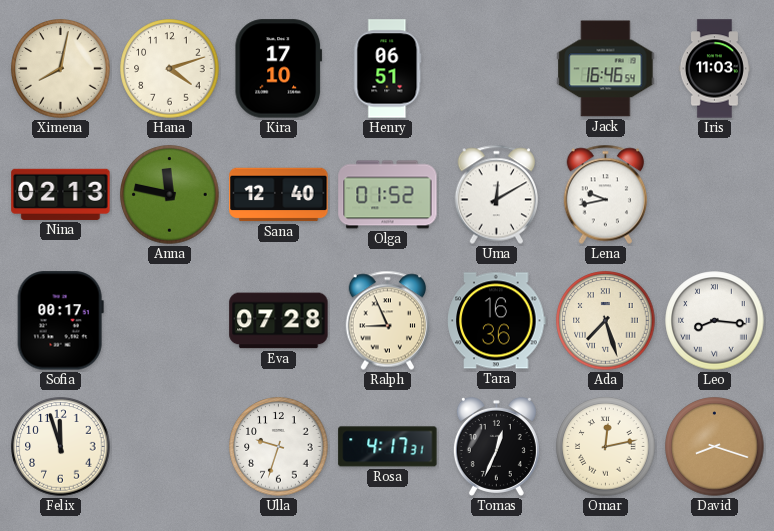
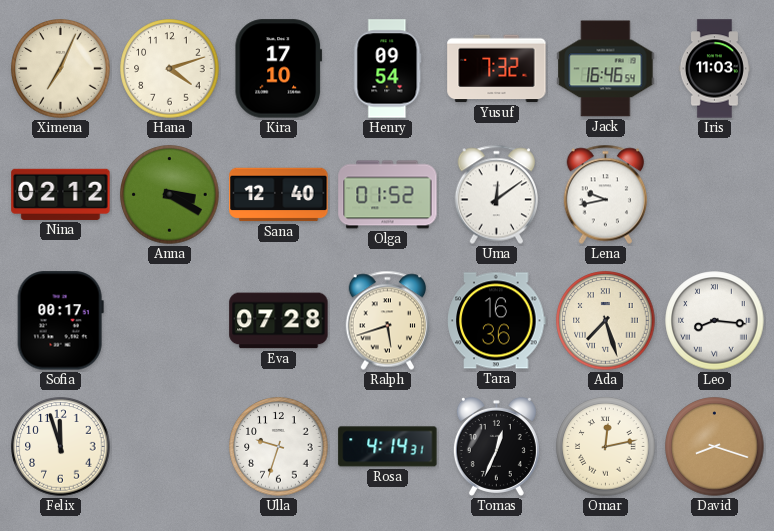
Ximena: 8:02 -> 7:04
Henry: 06:51 -> 09:54
Yusuf: none -> 7:32
Nina: 02:13 -> 02:12
Anna: 11:47 -> 3:20
Uma: 12:10 -> 12:09
Ralph: 8:56 -> 5:42
Rosa: 4:17 -> 4:14
